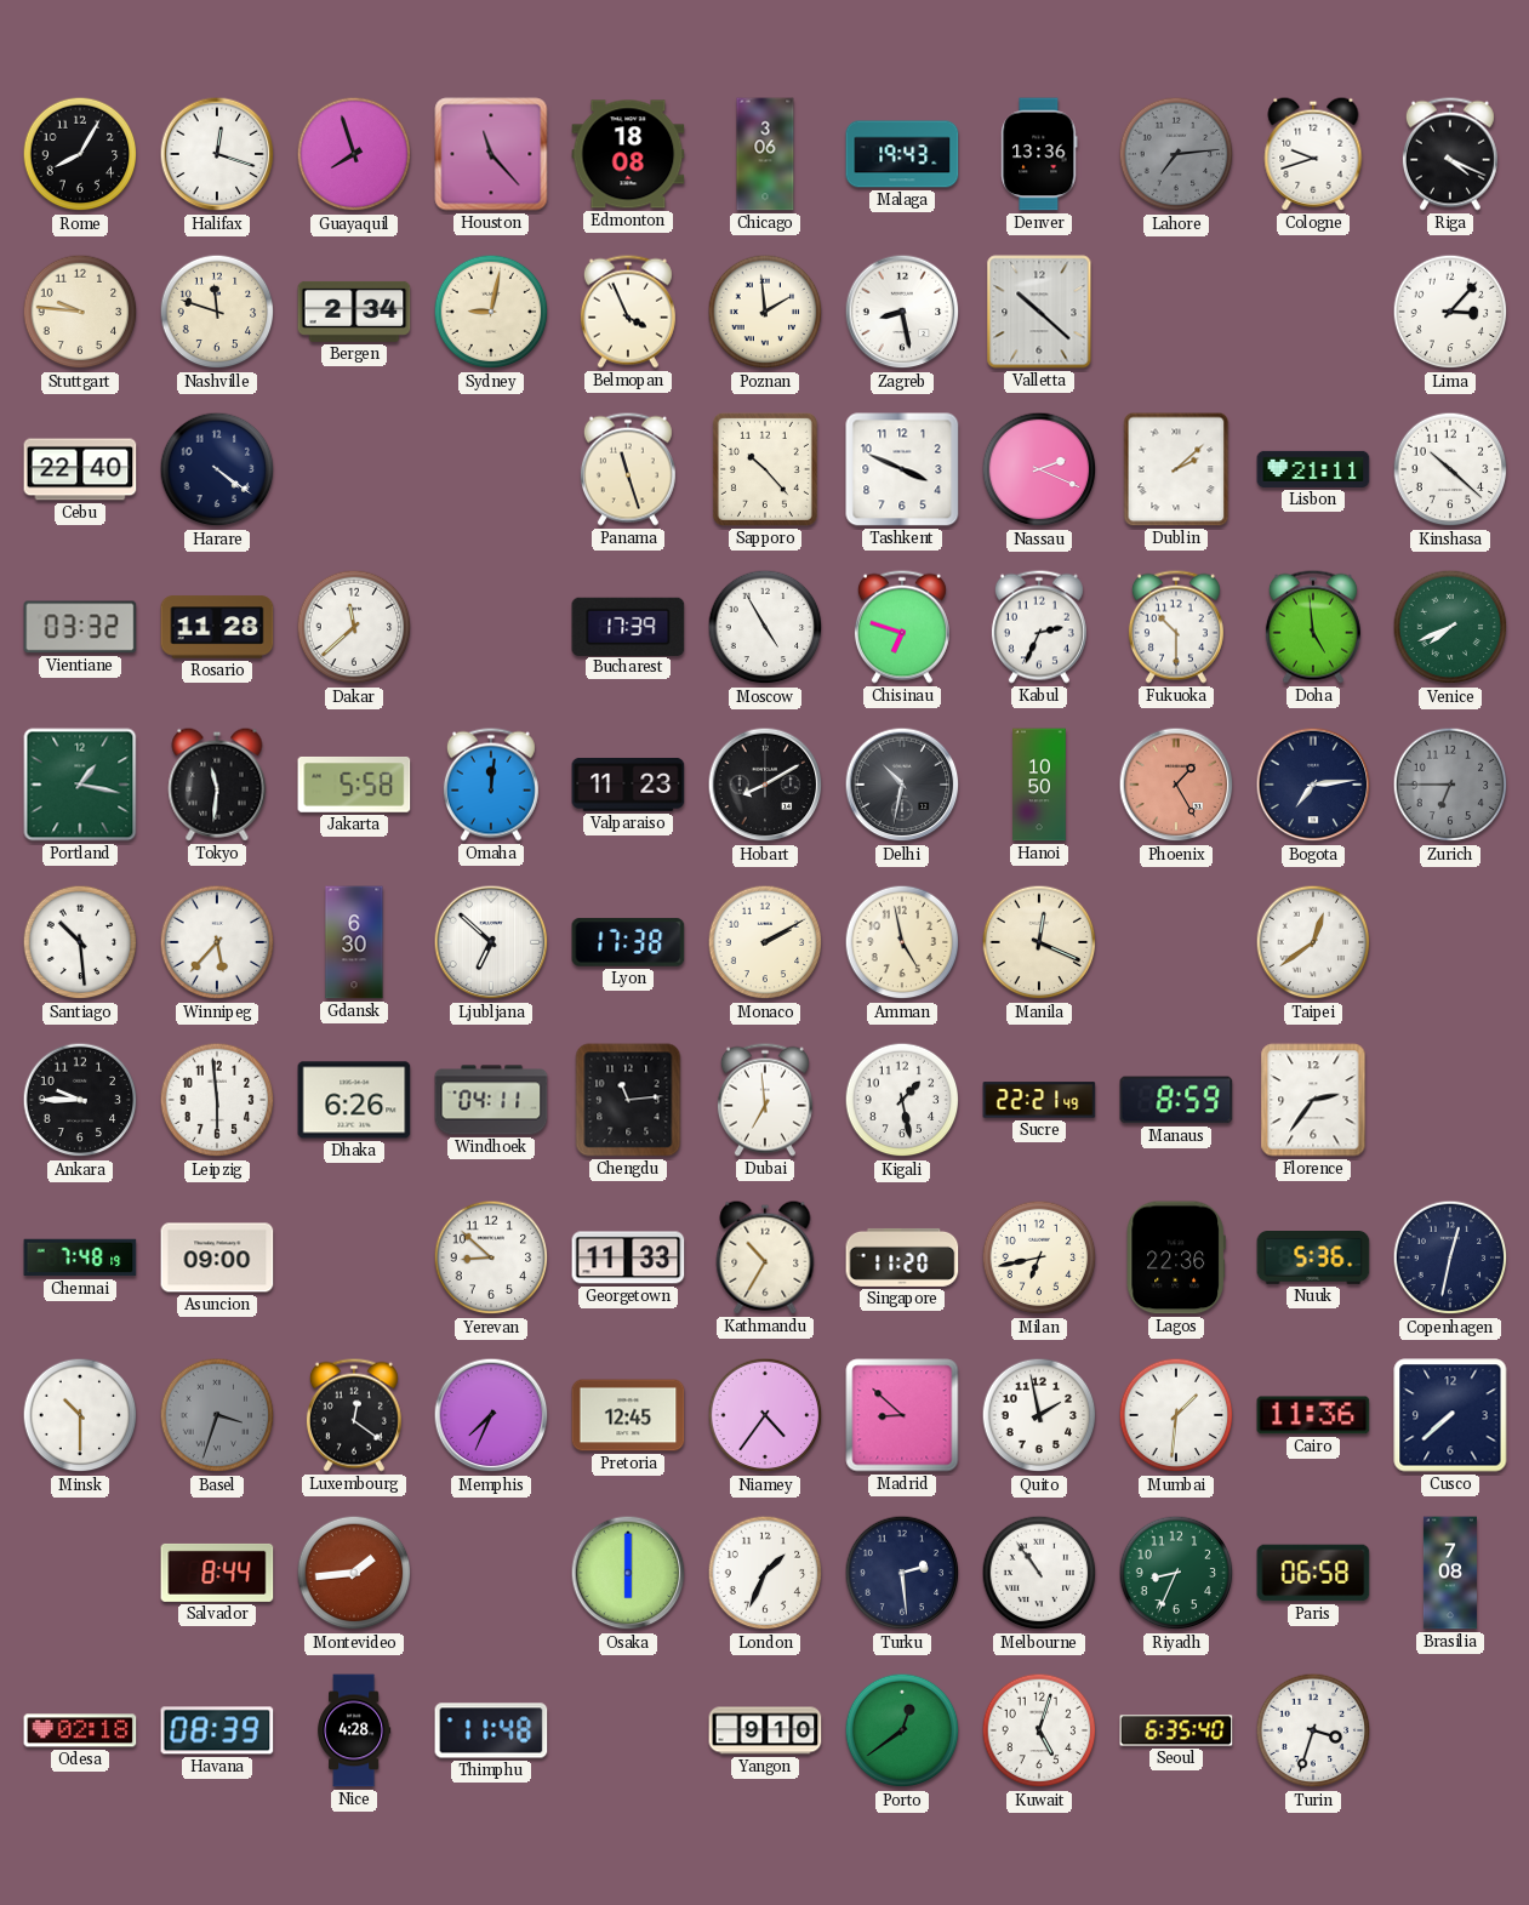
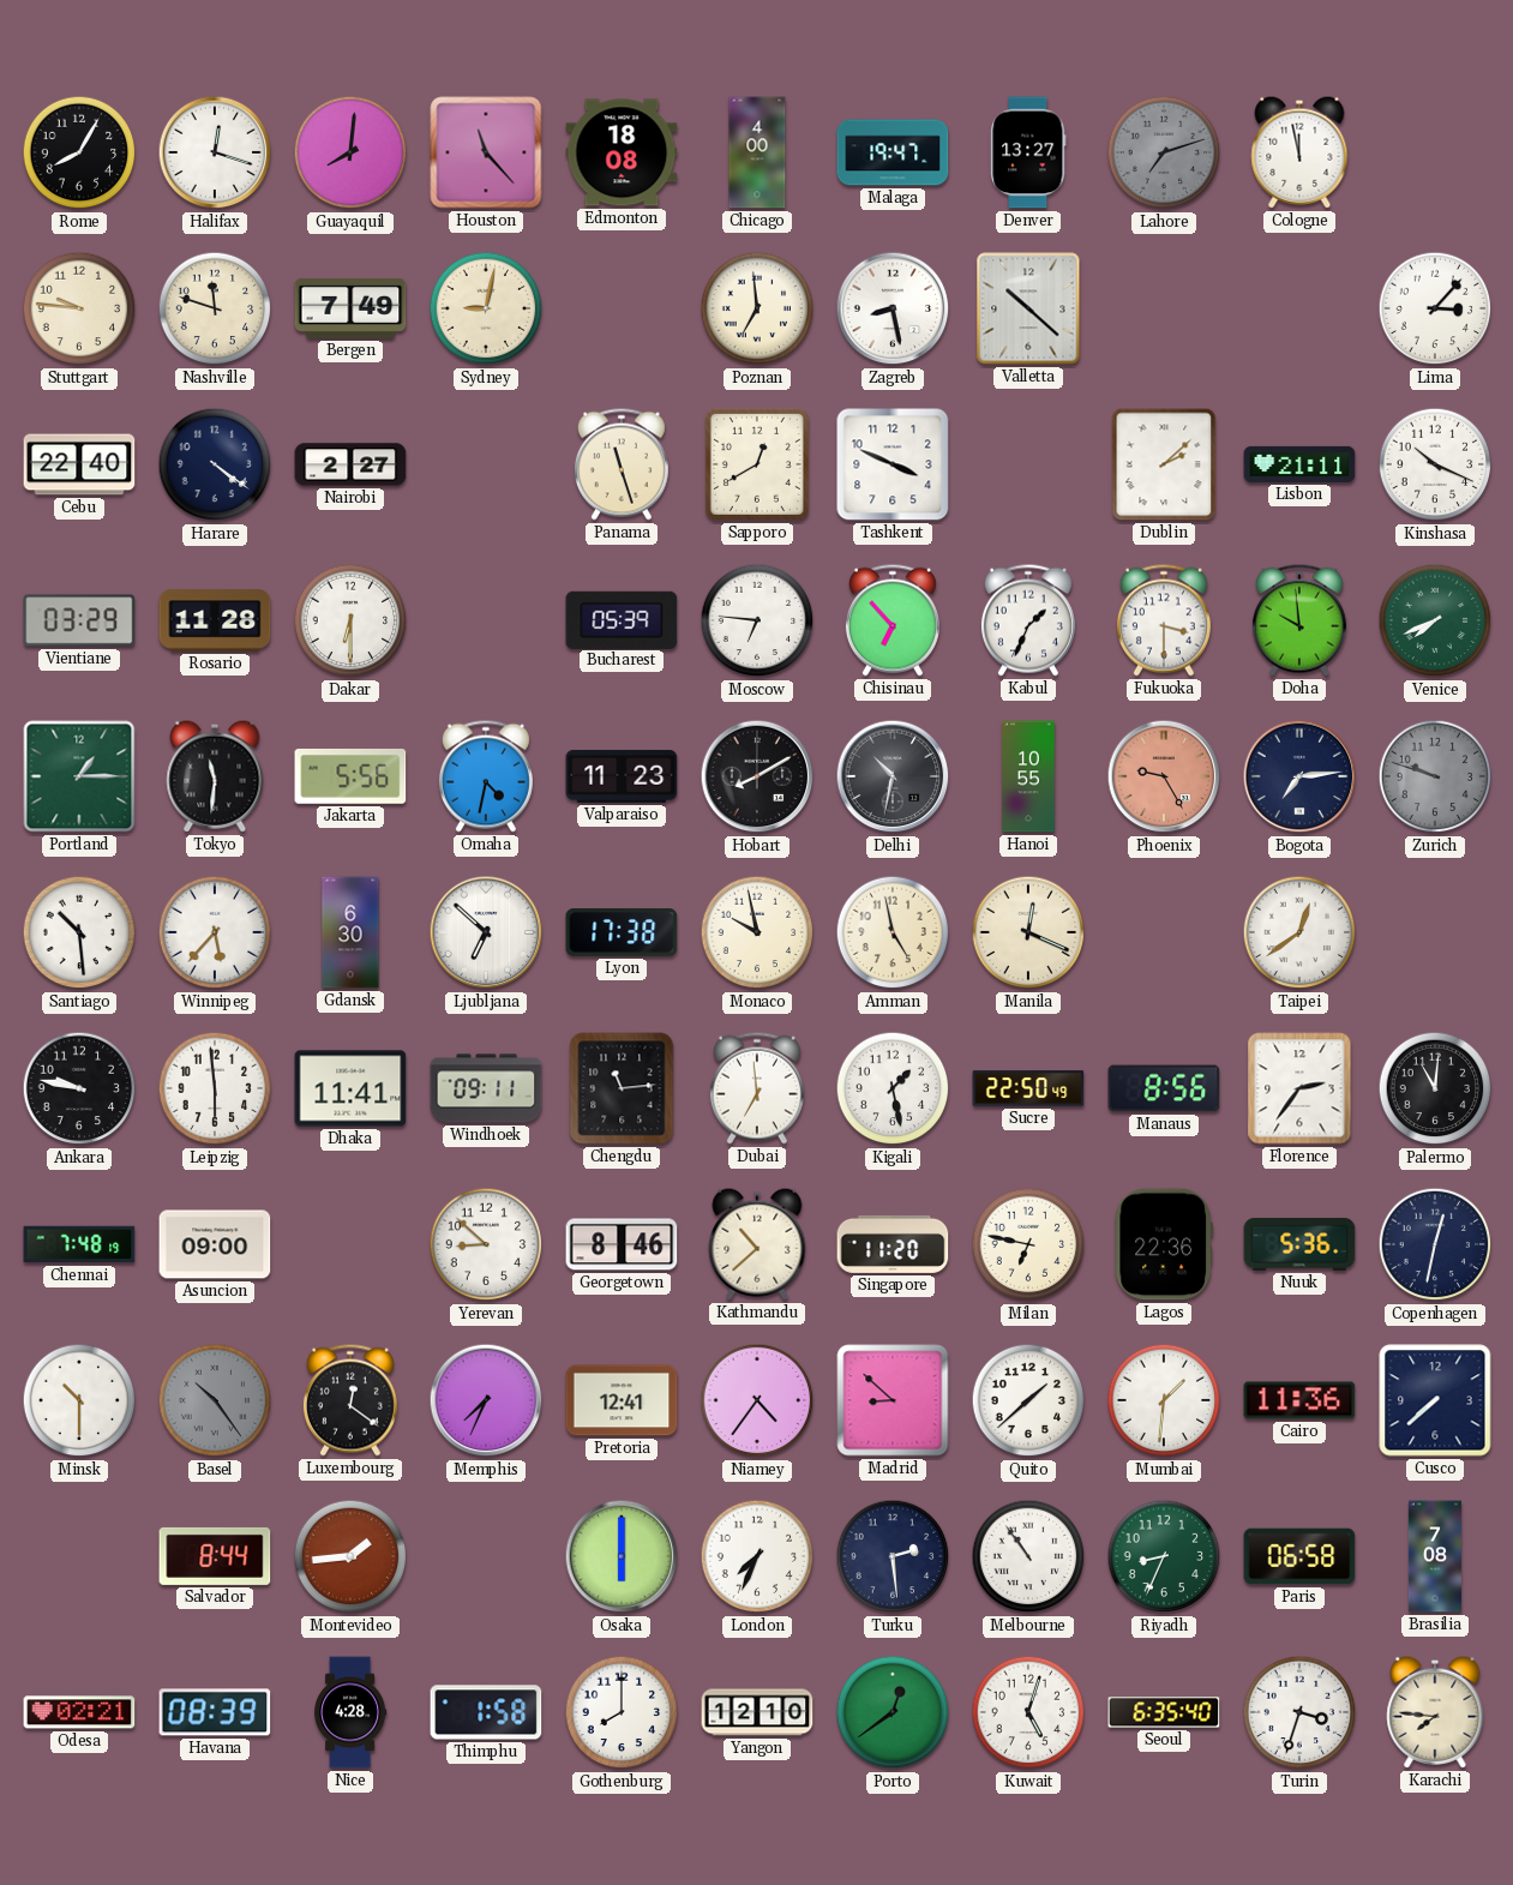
Guayaquil: 7:57 -> 8:01
Chicago: 3:06 -> 4:00
Malaga: 19:43 -> 19:47
Denver: 13:36 -> 13:27
Lahore: 7:14 -> 7:12
Cologne: 9:42 -> 11:58
Riga: 4:19 -> none
Bergen: 2:34 -> 7:49
Belmopan: 3:56 -> none
Poznan: 1:59 -> 6:59
Nairobi: none -> 2:27
Sapporo: 10:23 -> 12:40
Nassau: 2:19 -> none
Kinshasa: 10:22 -> 10:19
Vientiane: 03:32 -> 03:29
Dakar: 11:38 -> 6:30
Bucharest: 17:39 -> 05:39
Moscow: 4:55 -> 6:46
Chisinau: 6:48 -> 6:53
Kabul: 2:34 -> 1:34
Fukuoka: 10:30 -> 3:30
Doha: 4:59 -> 9:59
Portland: 1:17 -> 1:15
Jakarta: 5:58 -> 5:56
Omaha: 12:01 -> 4:32
Hanoi: 10:50 -> 10:55
Phoenix: 1:25 -> 9:25
Zurich: 6:45 -> 9:48
Monaco: 2:10 -> 9:58
Ankara: 9:45 -> 9:47
Dhaka: 6:26 -> 11:41
Windhoek: 04:11 -> 09:11
Sucre: 22:21 -> 22:50
Manaus: 8:59 -> 8:56
Palermo: none -> 11:01
Georgetown: 11:33 -> 8:46
Kathmandu: 10:35 -> 10:38
Milan: 6:43 -> 6:47
Basel: 3:33 -> 10:24
Pretoria: 12:45 -> 12:41
Quito: 1:58 -> 1:38
London: 1:34 -> 7:34
Odesa: 02:18 -> 02:21
Thimphu: 11:48 -> 1:58
Gothenburg: none -> 8:00
Yangon: 9:10 -> 12:10
Karachi: none -> 7:46
